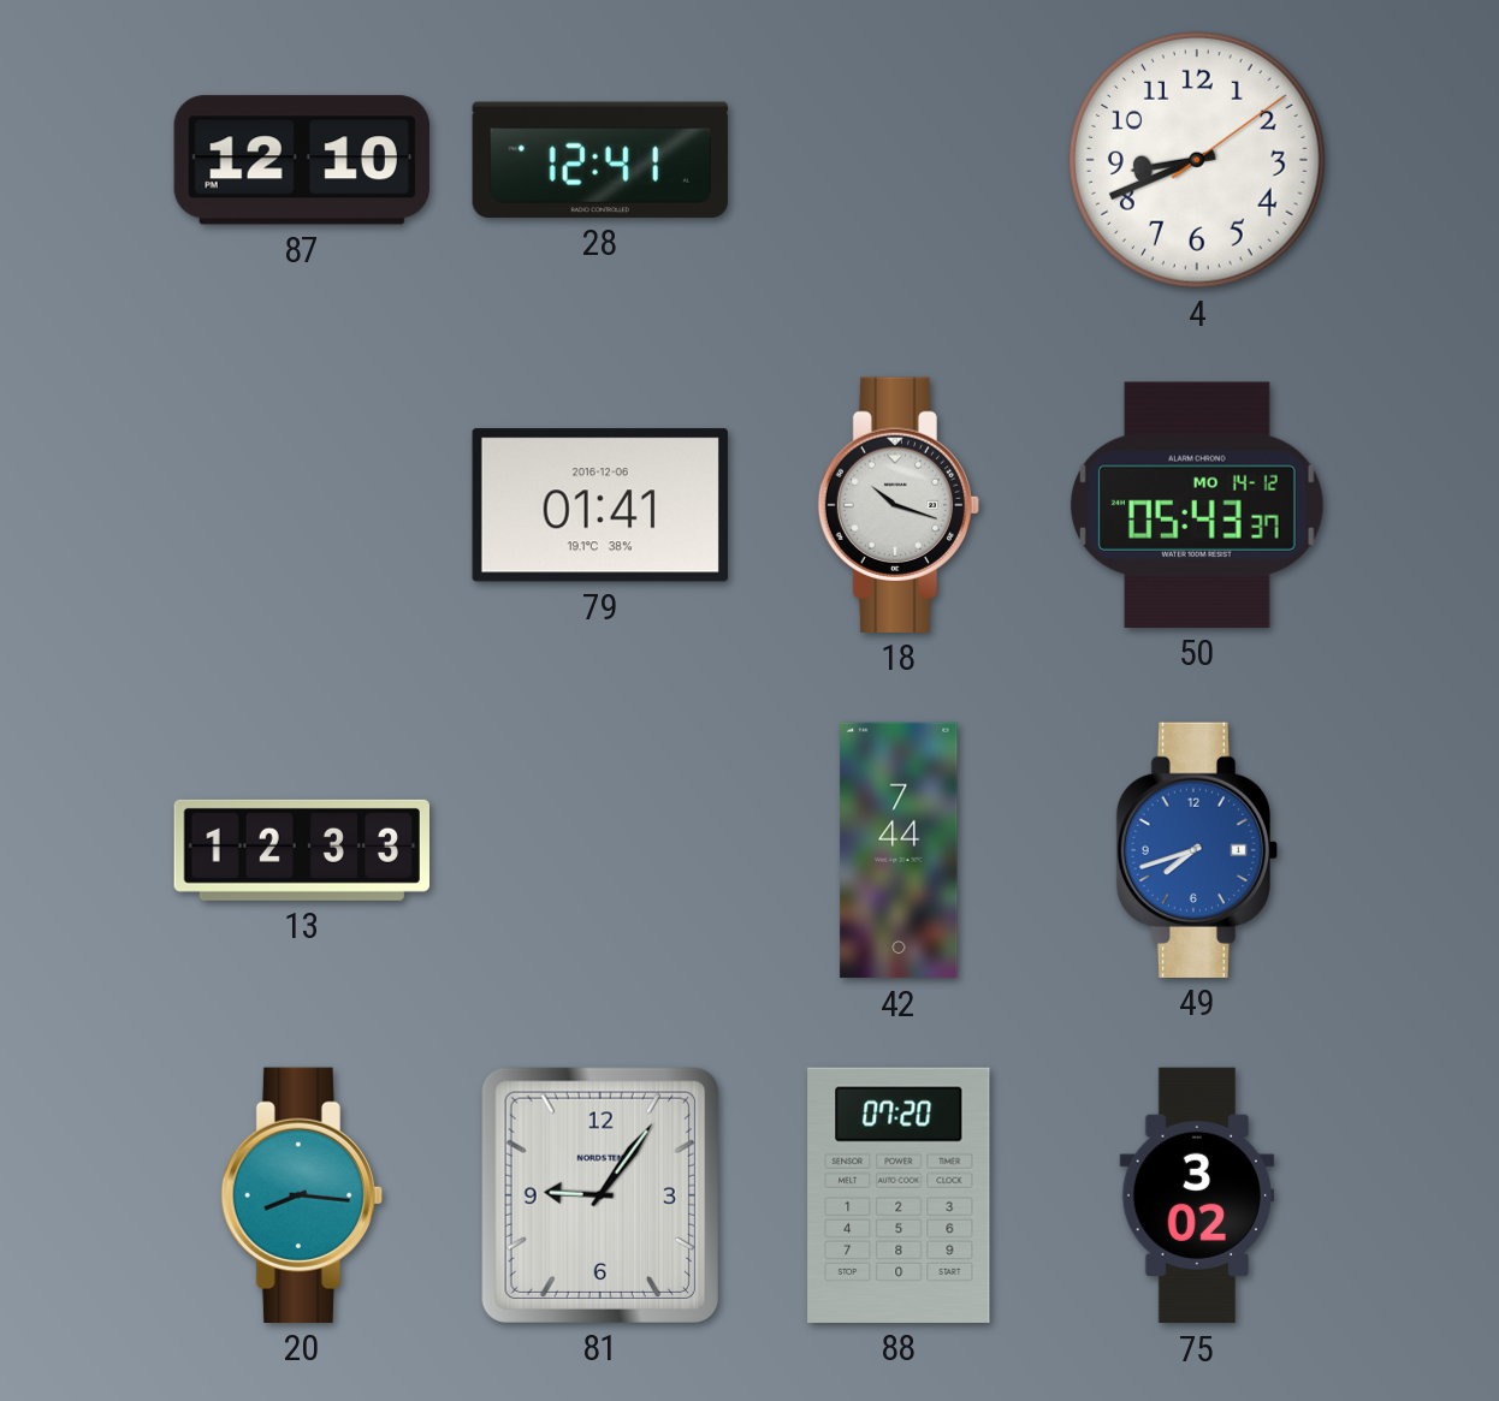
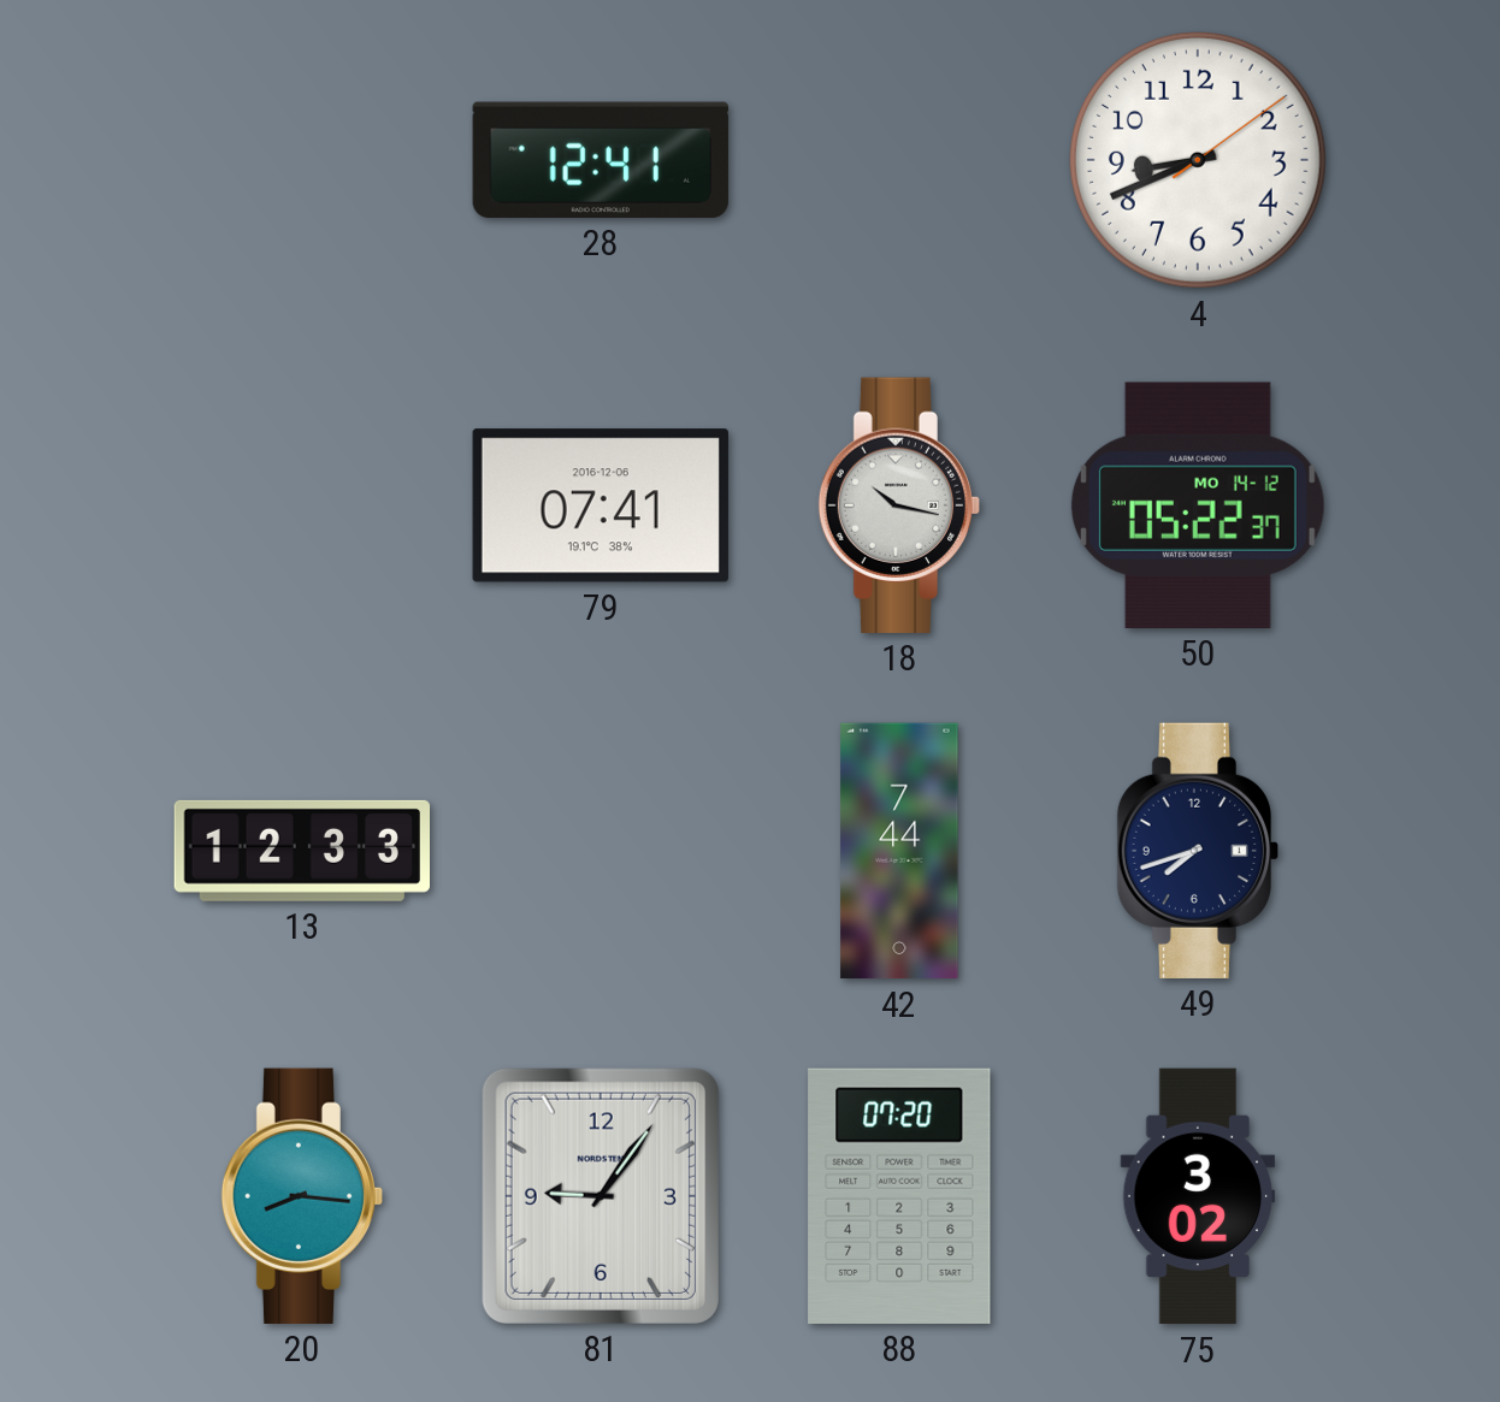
87: 12:10 -> none
79: 01:41 -> 07:41
18: 10:18 -> 10:17
50: 05:43 -> 05:22
49 dial: blue -> navy
